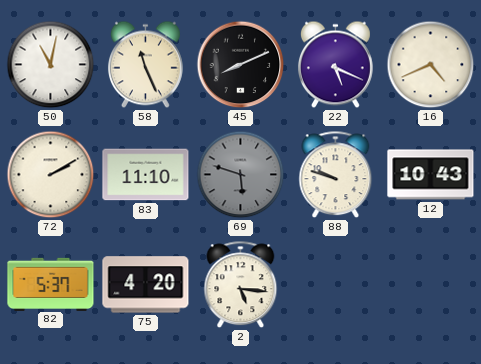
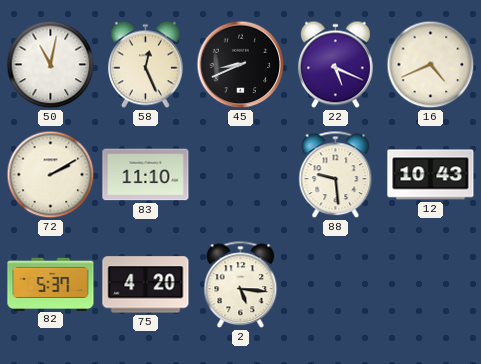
58: 11:26 -> 12:26
45: 8:11 -> 8:41
69: 5:48 -> none
88: 9:48 -> 9:29
